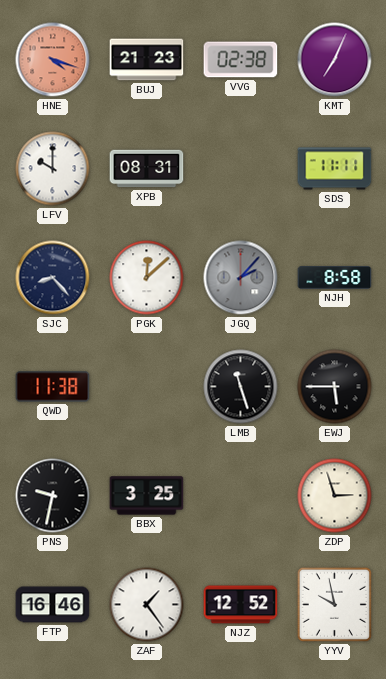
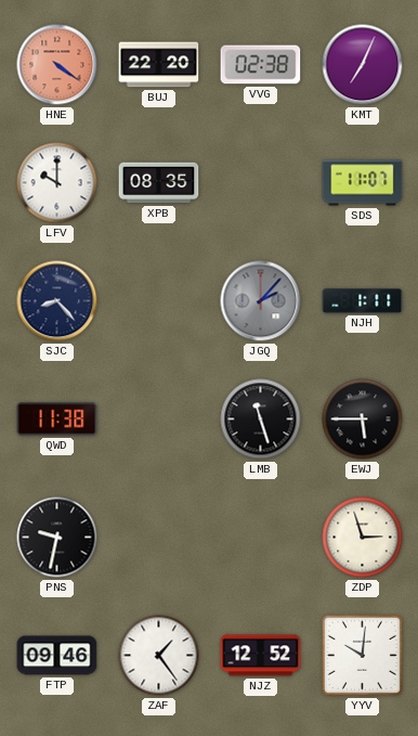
HNE: 4:18 -> 4:21
BUJ: 21:23 -> 22:20
XPB: 08:31 -> 08:35
SDS: 11:11 -> 11:07
PGK: 12:08 -> none
NJH: 8:58 -> 1:11
BBX: 3:25 -> none
FTP: 16:46 -> 09:46
YYV: 9:58 -> 10:01
